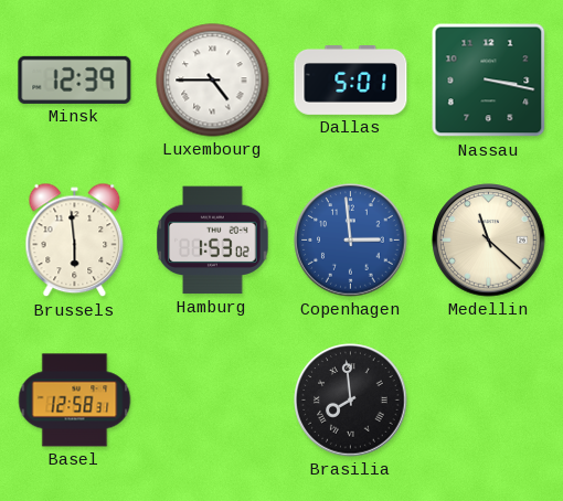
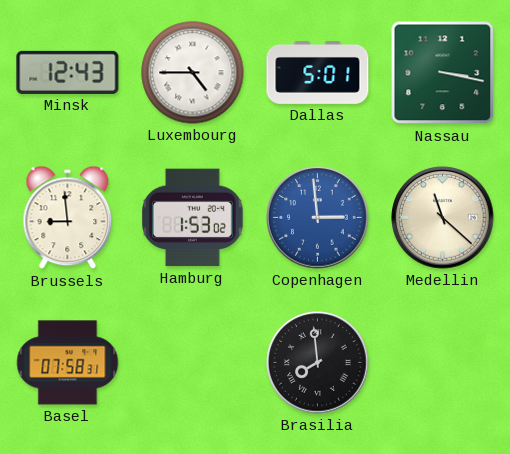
Minsk: 12:39 -> 12:43
Brussels: 5:59 -> 8:59
Basel: 12:58 -> 07:58
